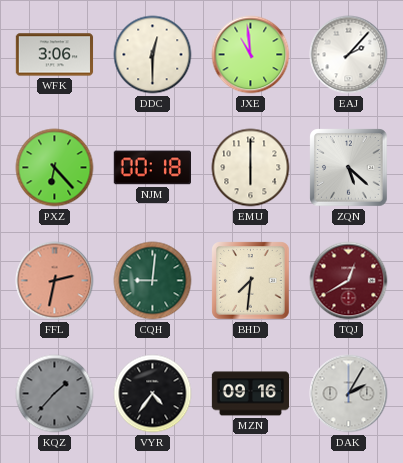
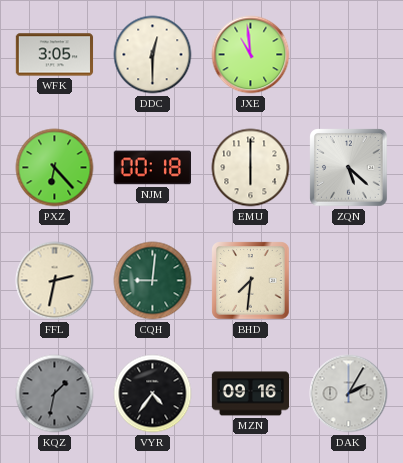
WFK: 3:06 -> 3:05
EAJ: 2:07 -> none
FFL dial: salmon -> cream
TQJ: 12:40 -> none
KQZ: 1:37 -> 1:32
